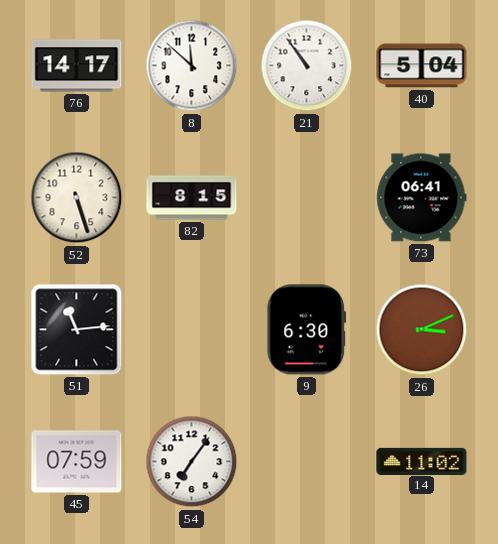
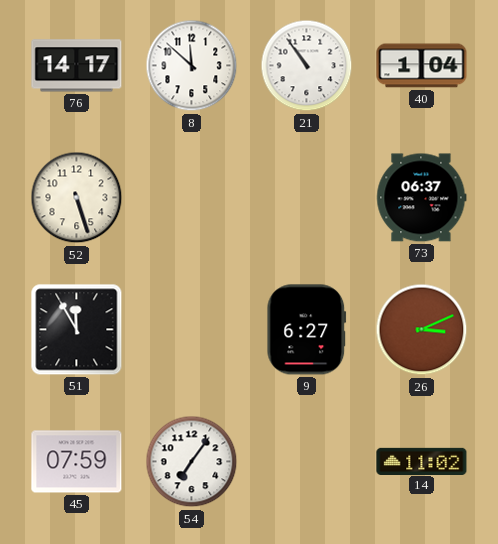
40: 5:04 -> 1:04
82: 8:15 -> none
73: 06:41 -> 06:37
51: 11:14 -> 11:55
9: 6:30 -> 6:27
